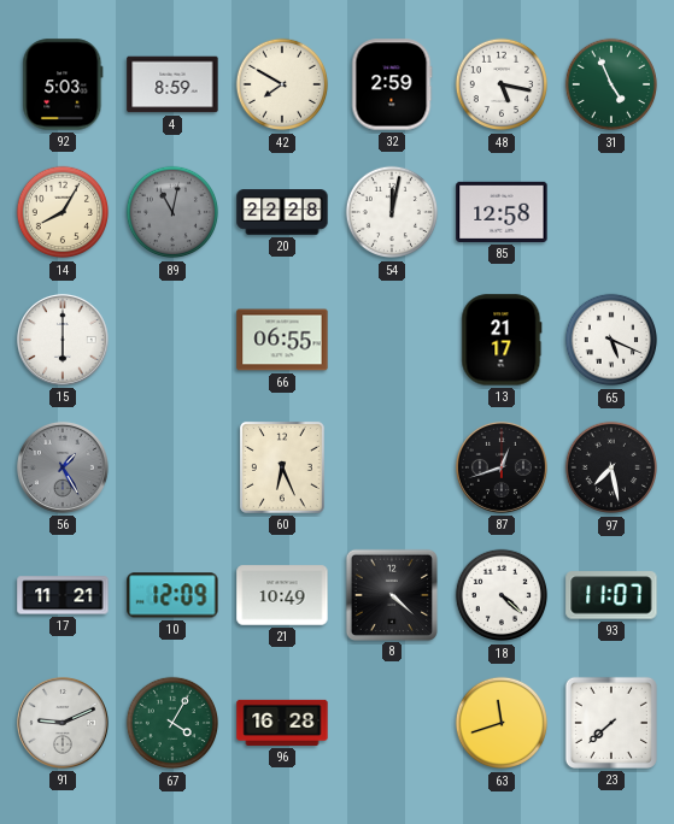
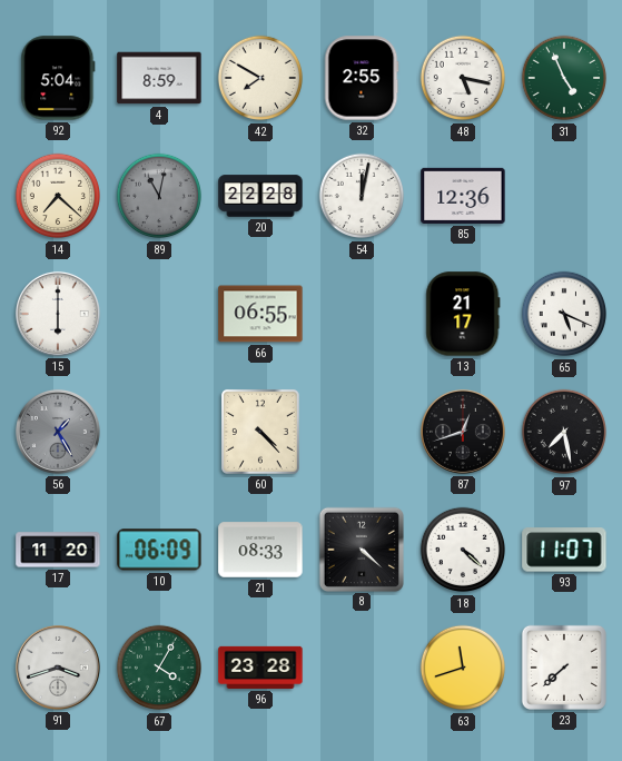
92: 5:03 -> 5:04
32: 2:59 -> 2:55
14: 8:05 -> 7:22
85: 12:58 -> 12:36
60: 6:26 -> 4:23
17: 11:21 -> 11:20
10: 12:09 -> 06:09
21: 10:49 -> 08:33
91: 9:11 -> 3:42
96: 16:28 -> 23:28
